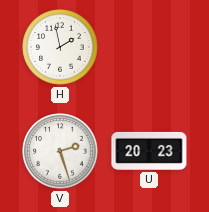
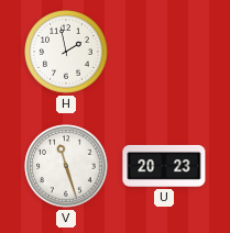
V: 2:27 -> 11:27
